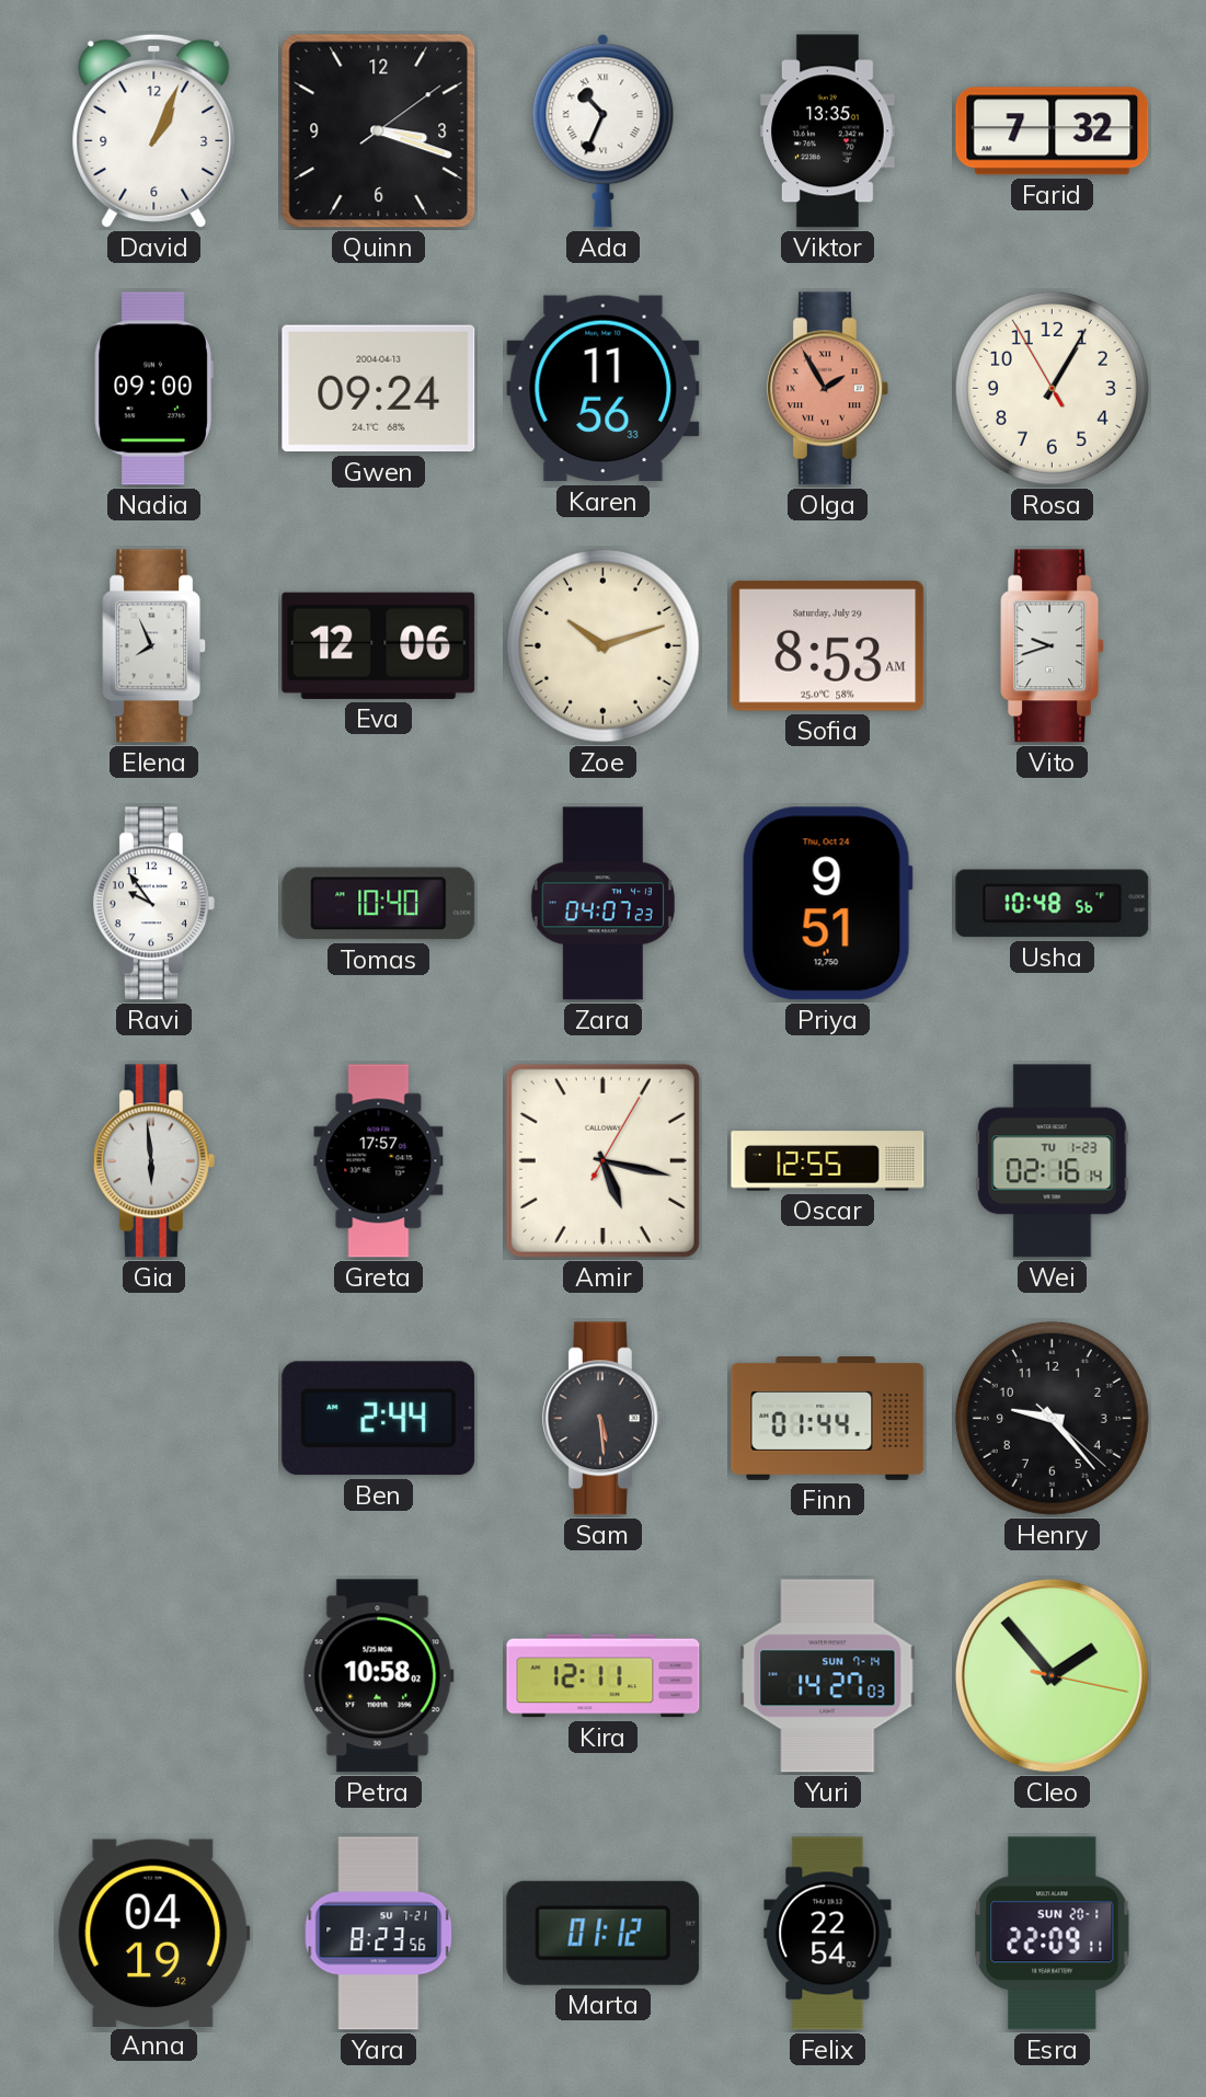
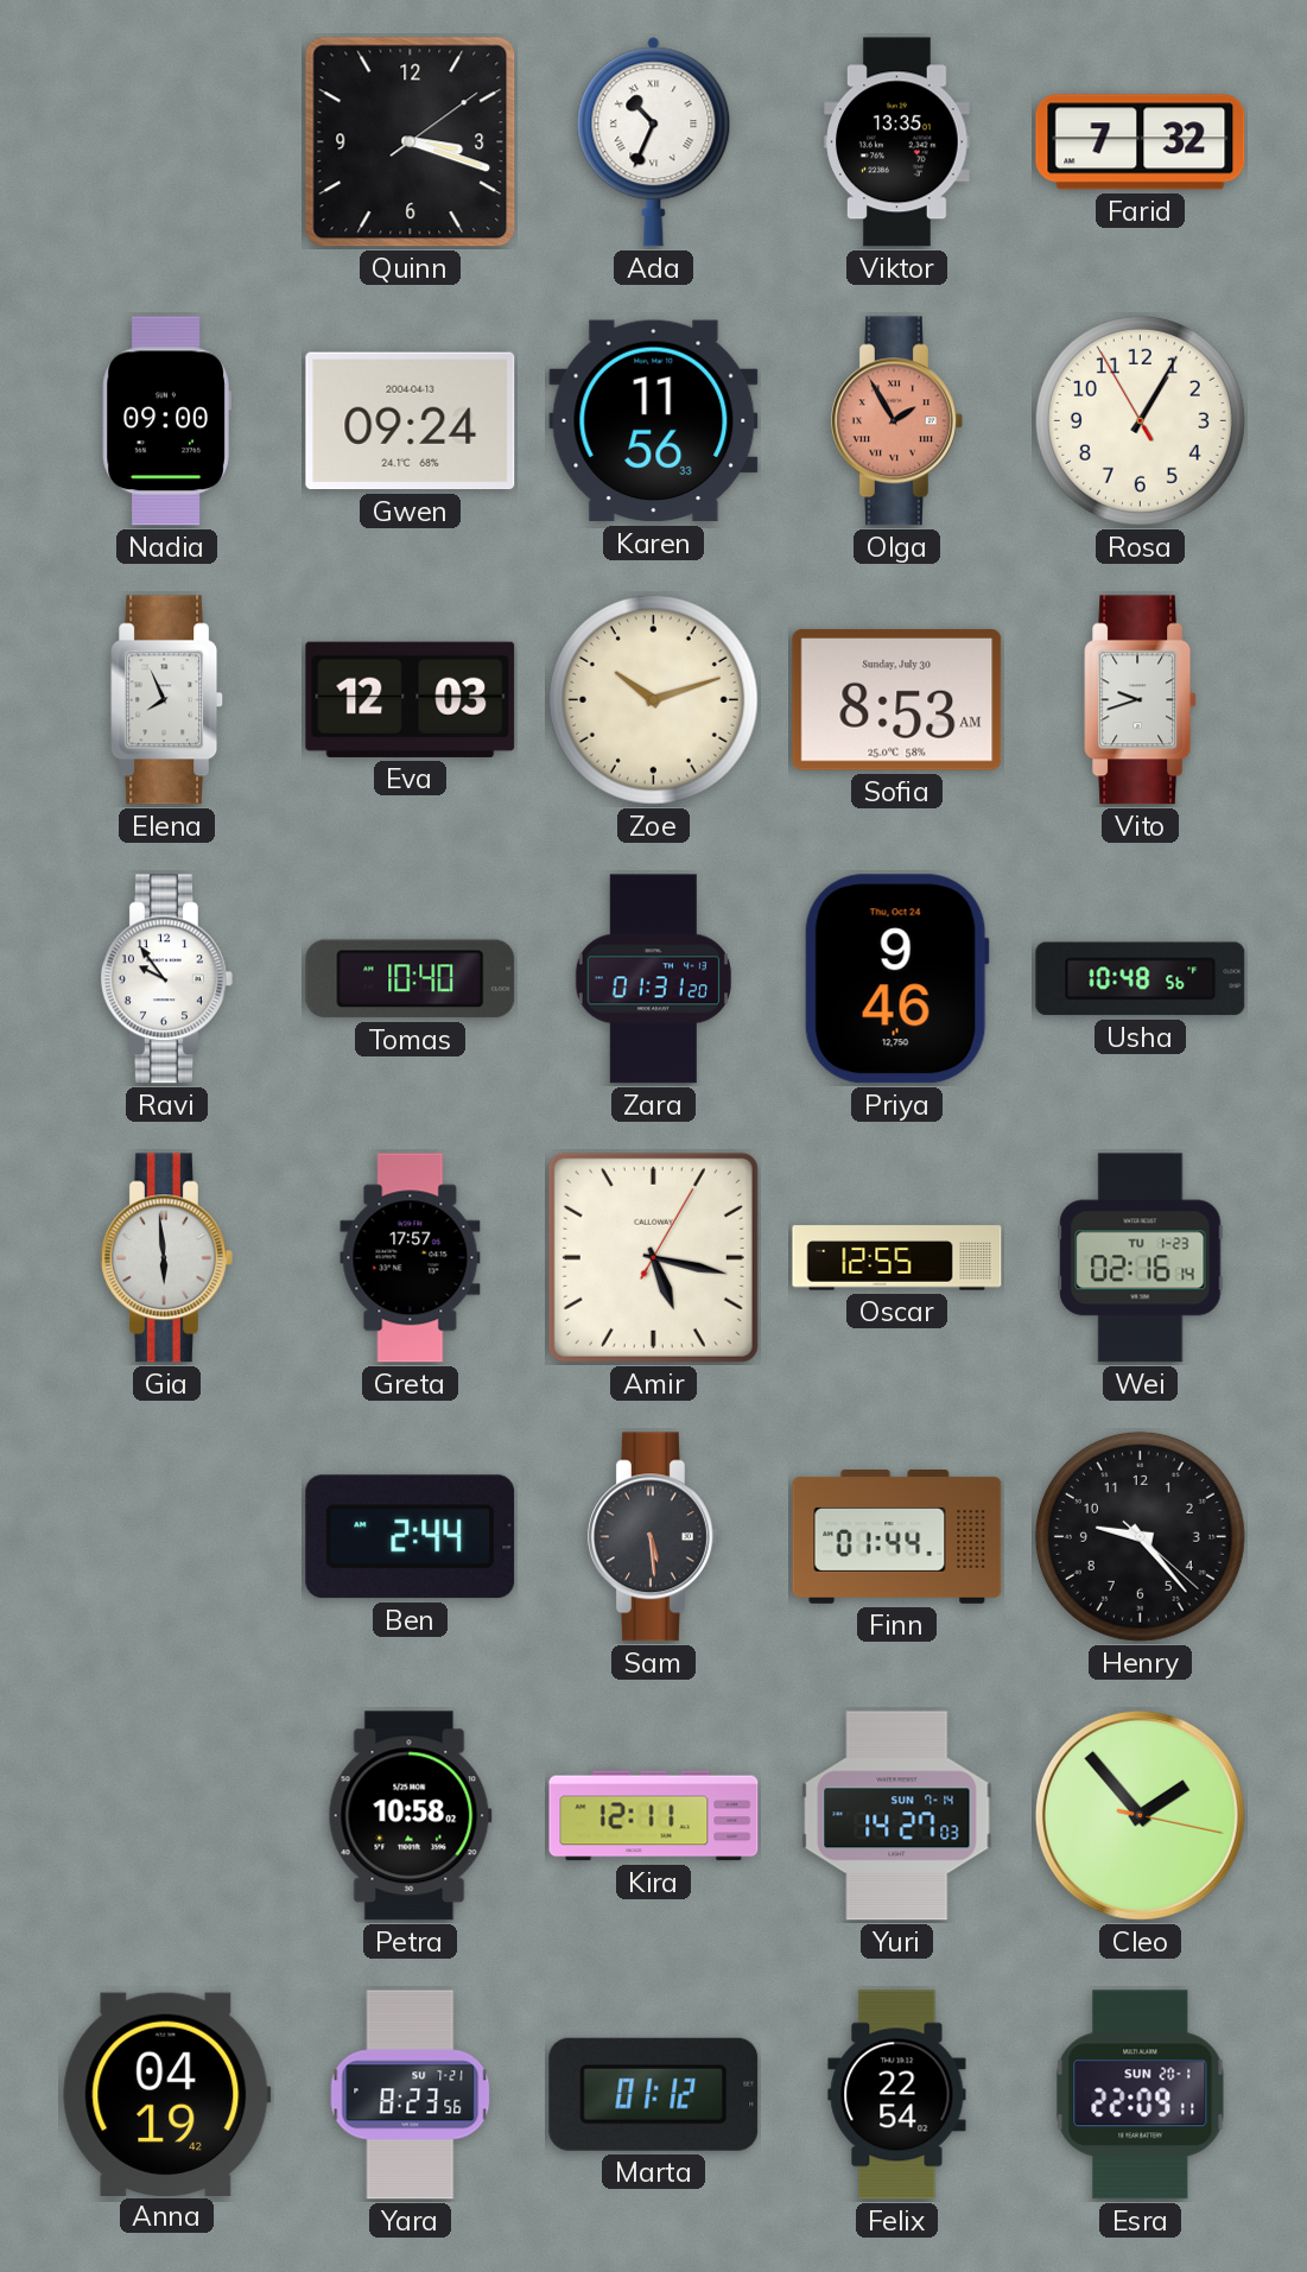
David: 1:04 -> none
Eva: 12:06 -> 12:03
Sofia date: Saturday, July 29 -> Sunday, July 30
Zara: 04:07 -> 01:31
Priya: 9:51 -> 9:46
